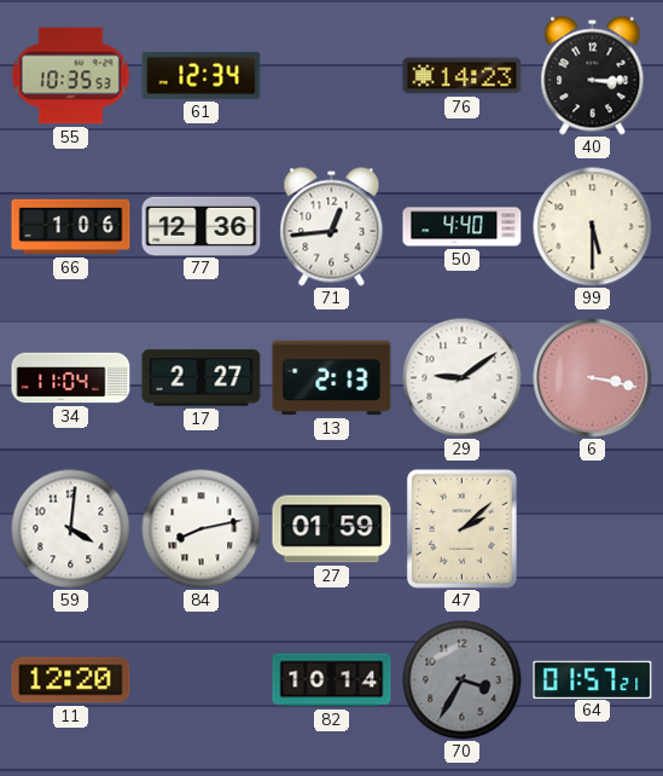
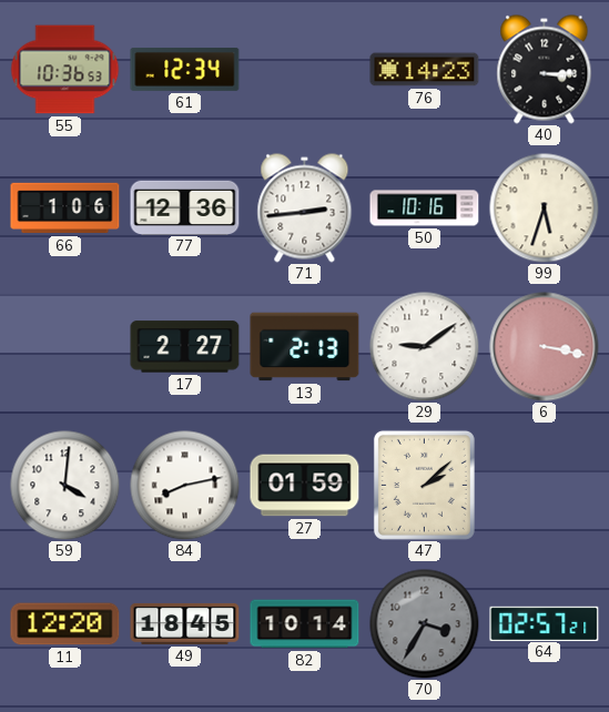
55: 10:35 -> 10:36
71: 12:44 -> 2:44
50: 4:40 -> 10:16
99: 5:30 -> 5:33
34: 11:04 -> none
49: none -> 18:45
64: 01:57 -> 02:57
